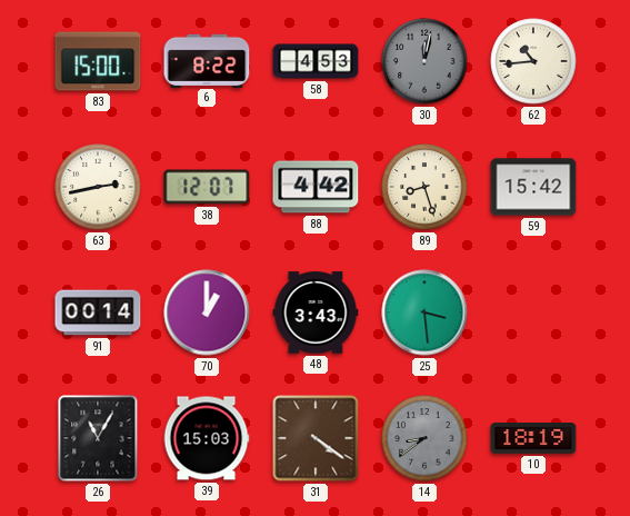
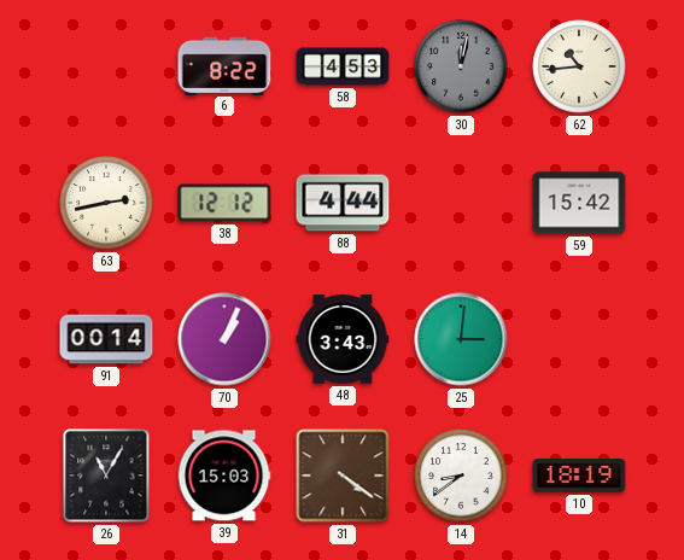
83: 15:00 -> none
38: 12:07 -> 12:12
88: 4:42 -> 4:44
89: 8:27 -> none
70: 1:00 -> 1:04
25: 3:29 -> 3:01
14 dial: grey -> white
